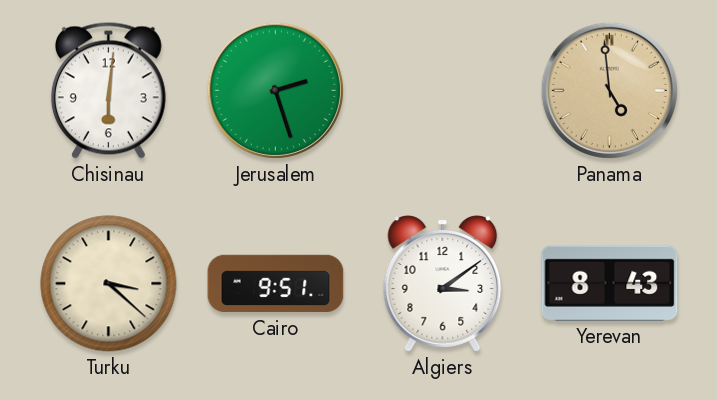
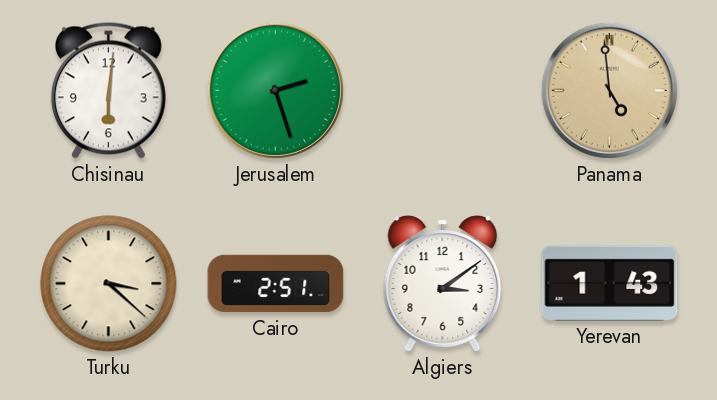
Cairo: 9:51 -> 2:51
Yerevan: 8:43 -> 1:43
